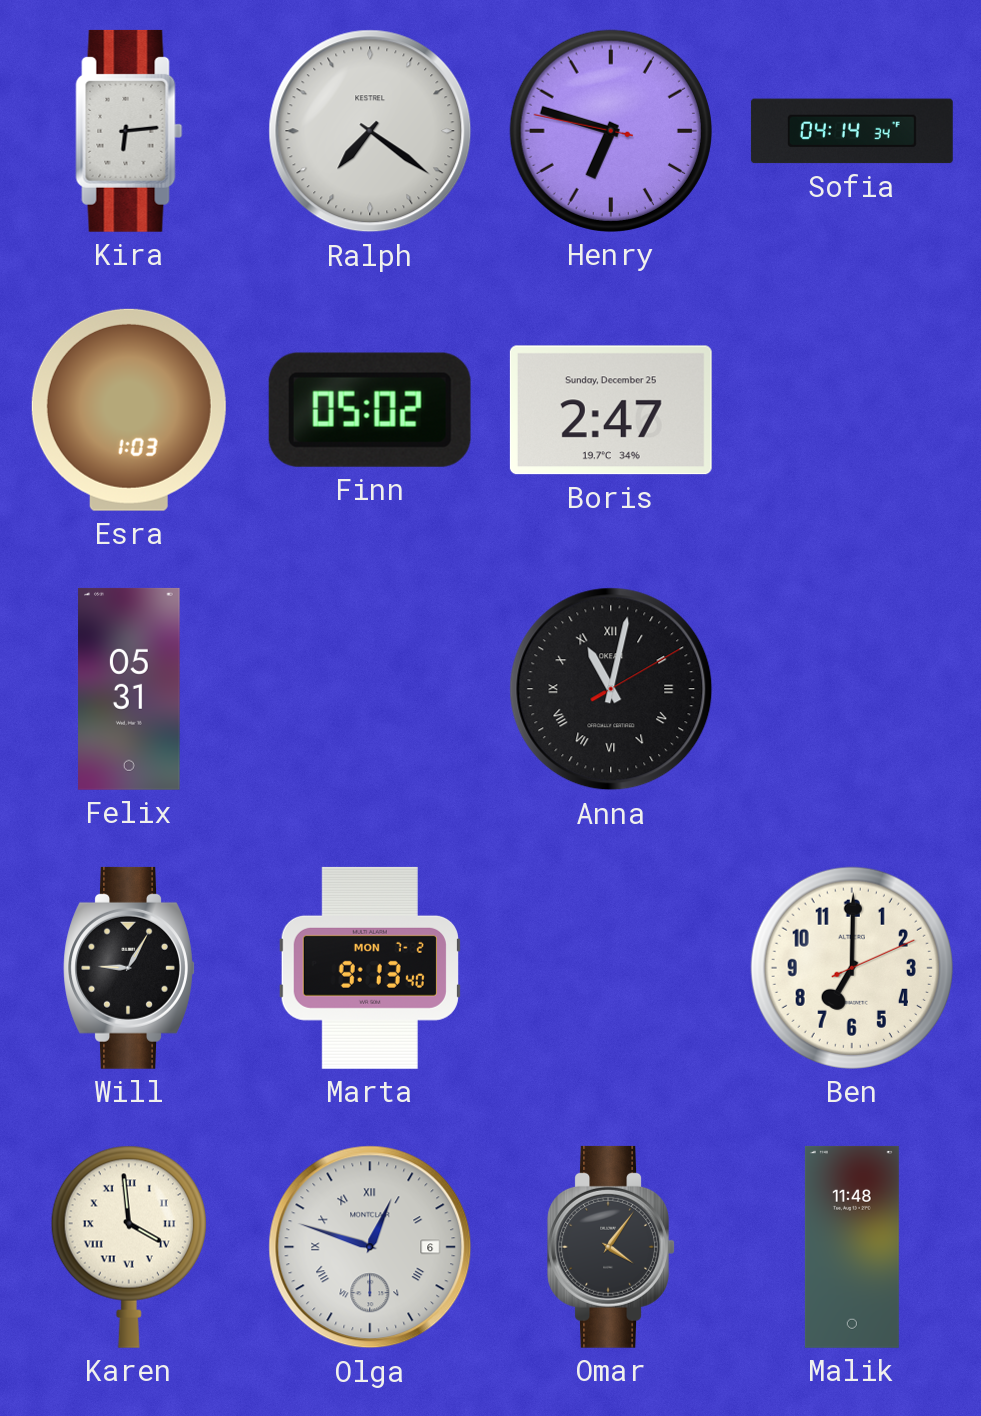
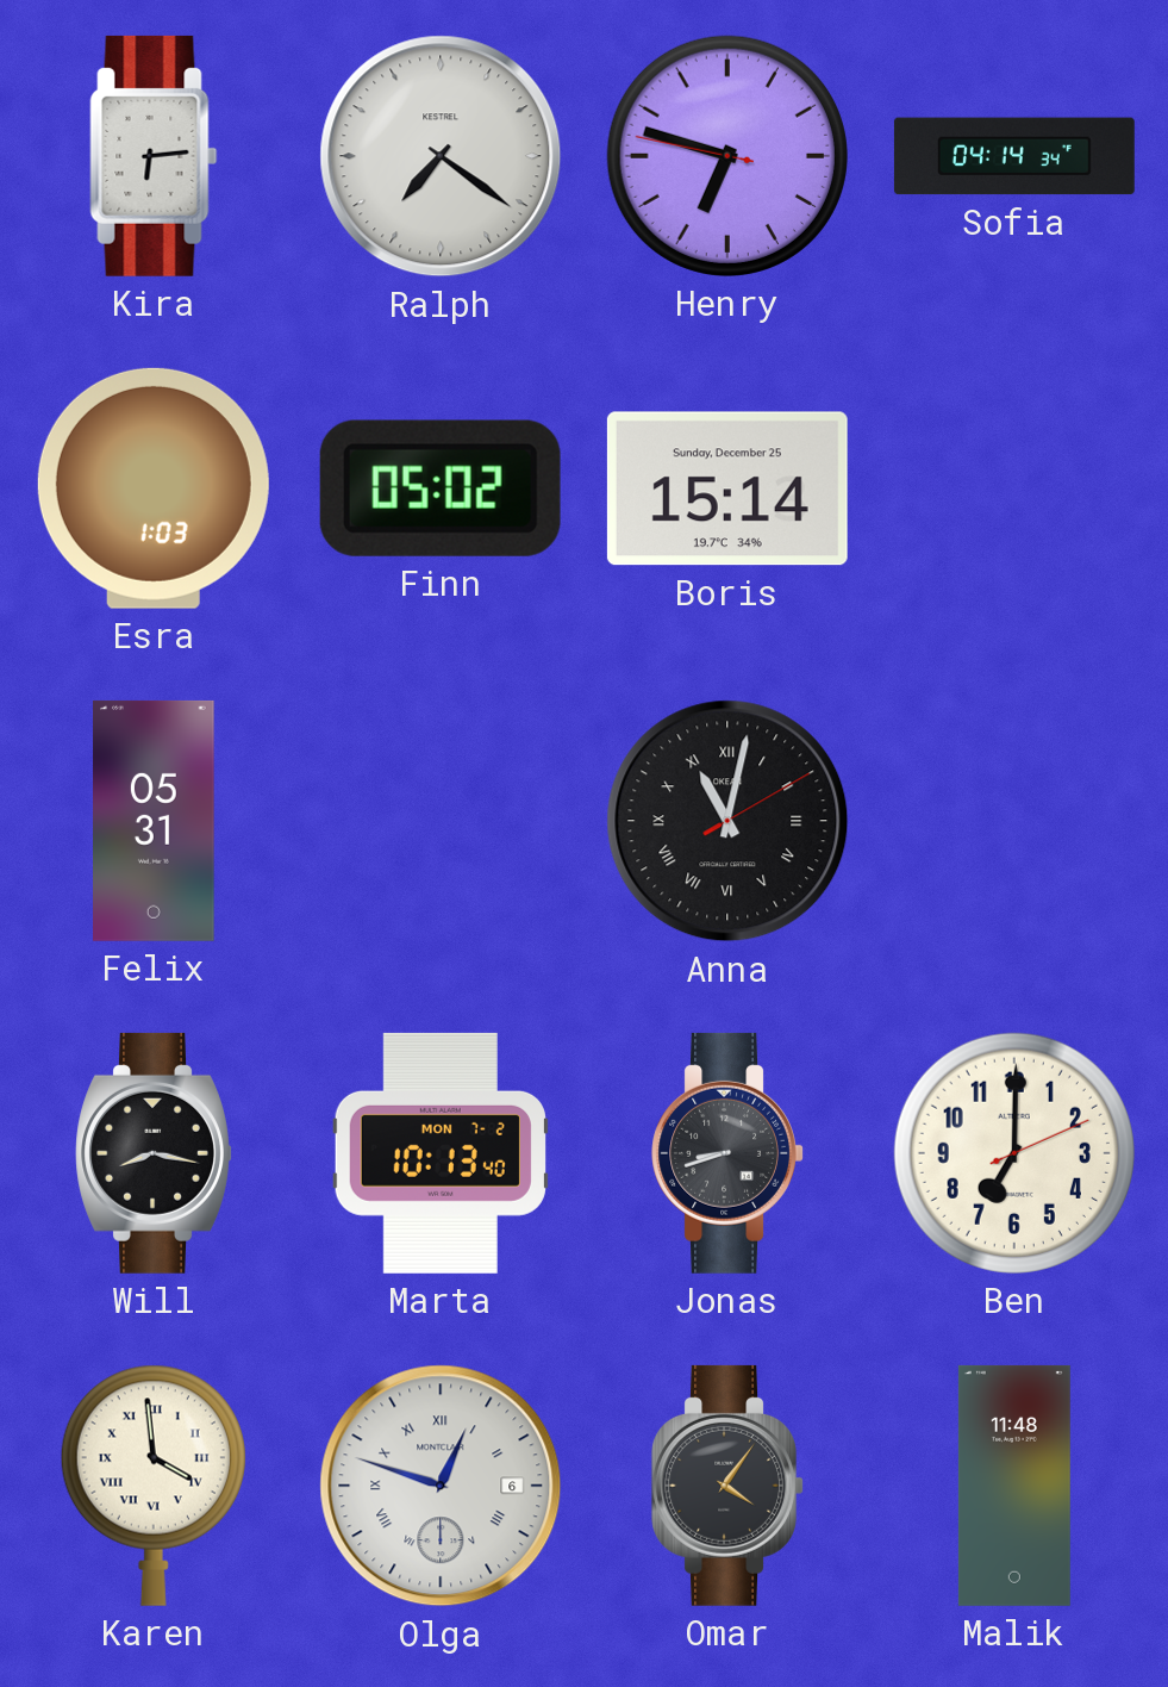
Boris: 2:47 -> 15:14
Will: 9:05 -> 8:17
Marta: 9:13 -> 10:13
Jonas: none -> 8:42
